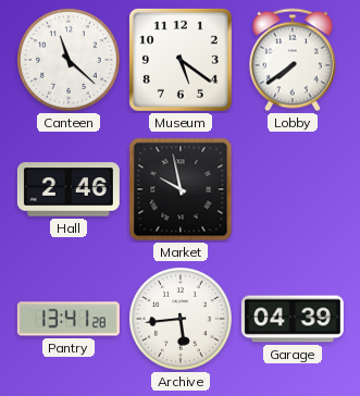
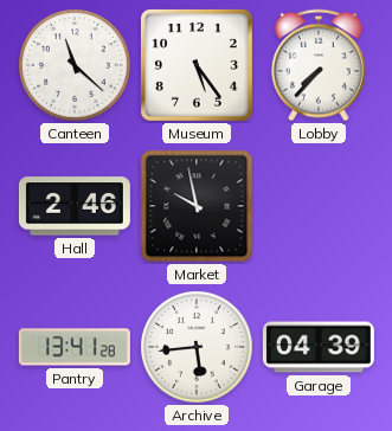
Museum: 5:21 -> 5:24
Lobby: 7:39 -> 7:37
